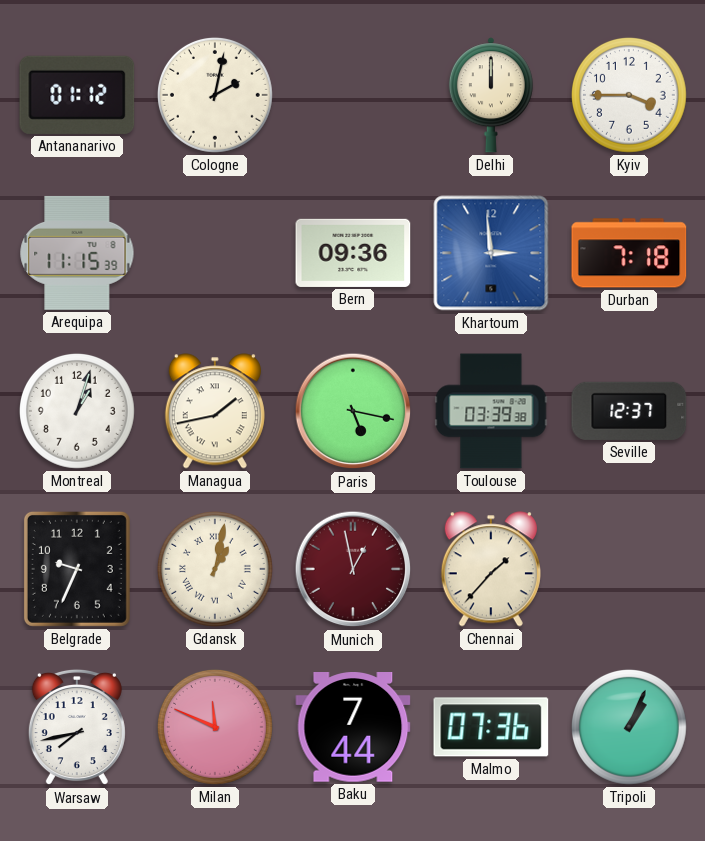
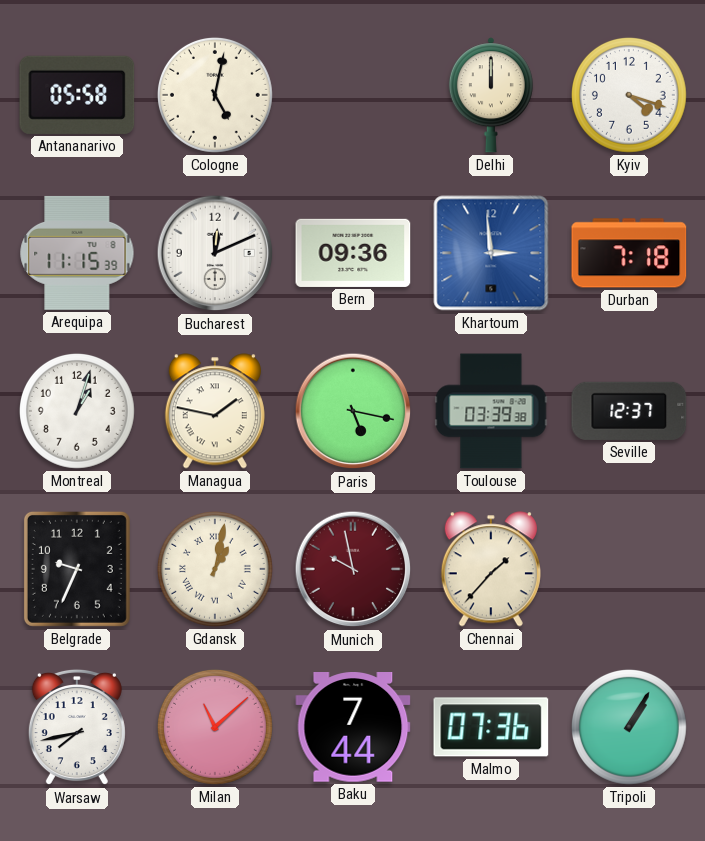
Antananarivo: 01:12 -> 05:58
Cologne: 2:02 -> 5:02
Kyiv: 3:45 -> 4:18
Bucharest: none -> 12:11
Managua: 1:43 -> 1:47
Munich: 12:58 -> 9:58
Milan: 11:49 -> 11:08
Tripoli: 1:04 -> 1:05
